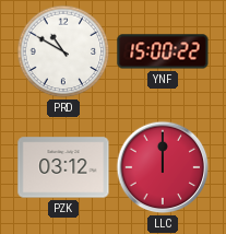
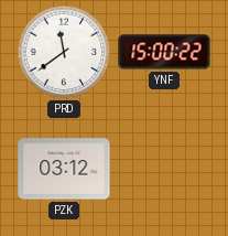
PRD: 10:50 -> 11:39
LLC: 12:00 -> none
